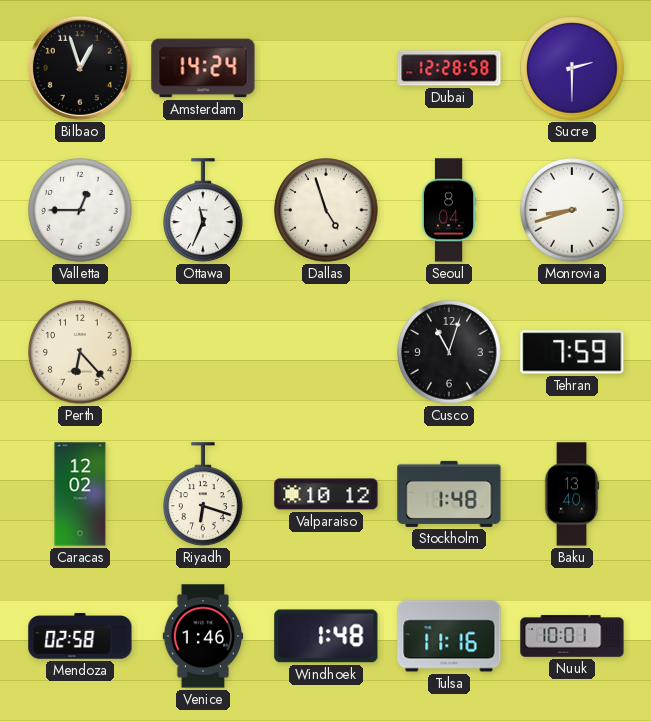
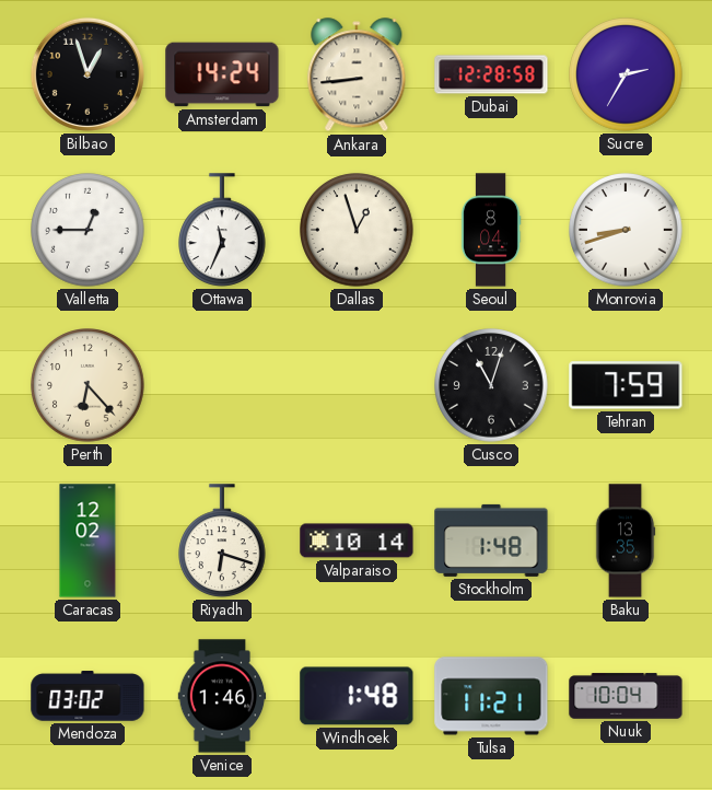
Ankara: none -> 8:44
Sucre: 2:30 -> 2:35
Dallas: 4:57 -> 12:57
Valparaiso: 10:12 -> 10:14
Baku: 13:40 -> 13:35
Mendoza: 02:58 -> 03:02
Tulsa: 11:16 -> 11:21
Nuuk: 10:01 -> 10:04
